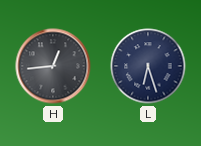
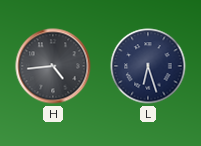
H: 12:44 -> 4:44
